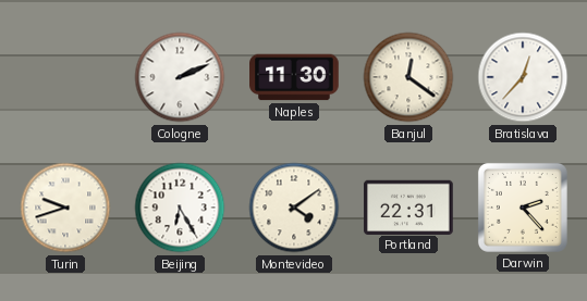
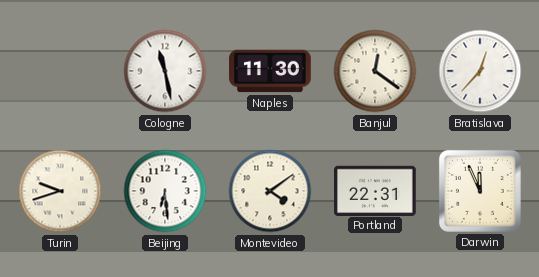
Cologne: 2:11 -> 11:28
Beijing: 6:25 -> 6:29
Darwin: 2:23 -> 11:56
